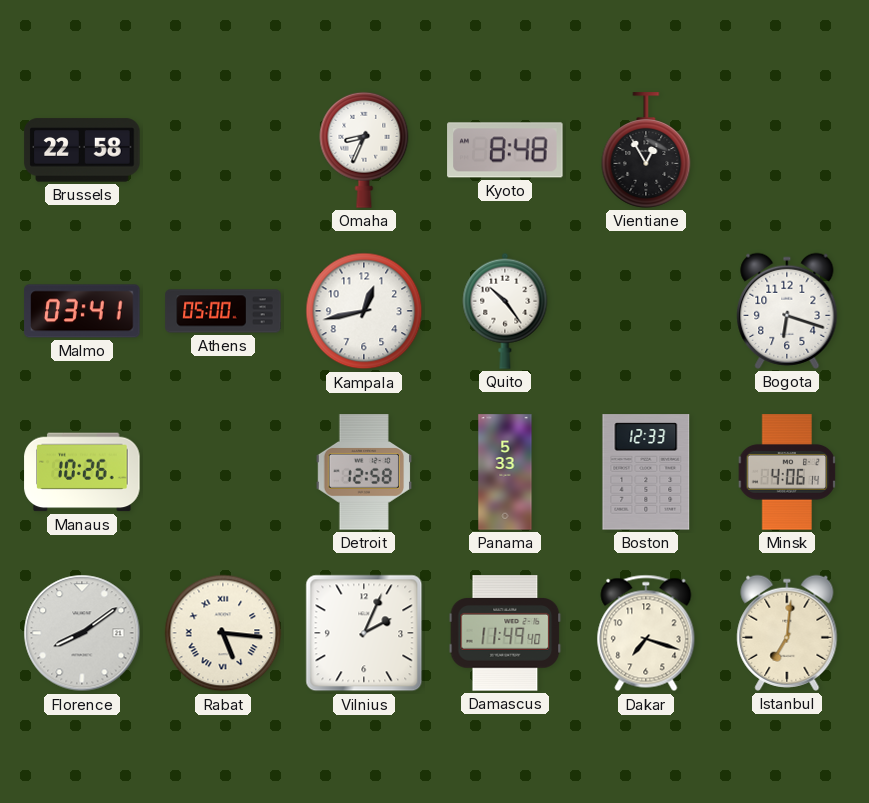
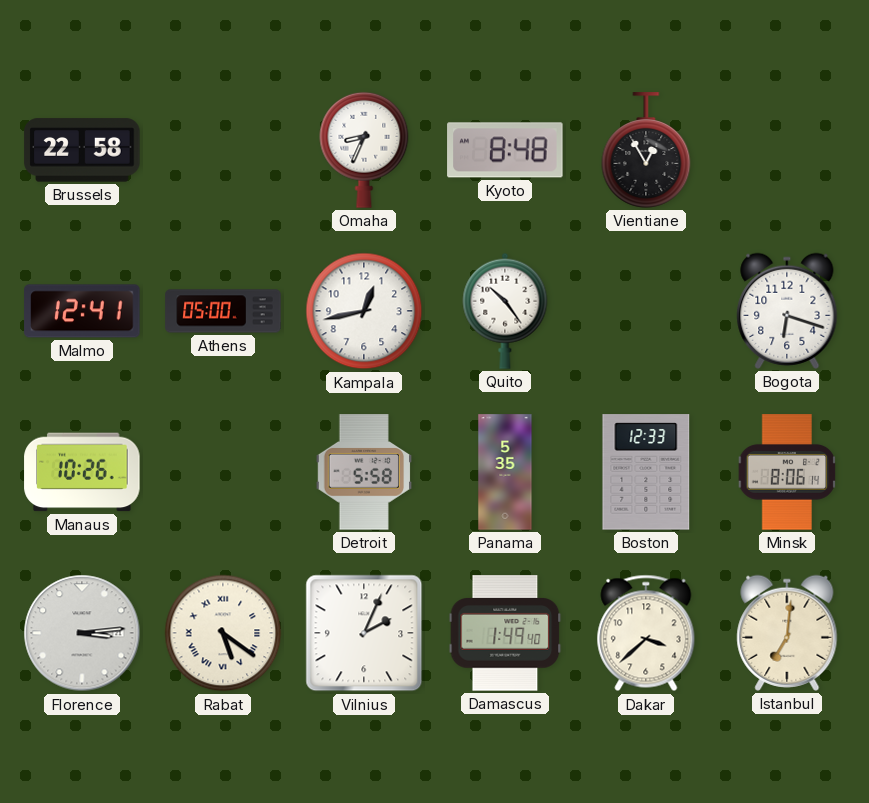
Malmo: 03:41 -> 12:41
Detroit: 12:58 -> 5:58
Panama: 5:33 -> 5:35
Minsk: 4:06 -> 8:06
Florence: 8:09 -> 3:14
Rabat: 5:16 -> 5:21
Damascus: 11:49 -> 1:49
Dakar: 7:18 -> 3:38
